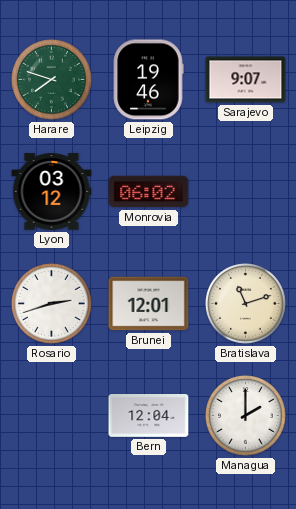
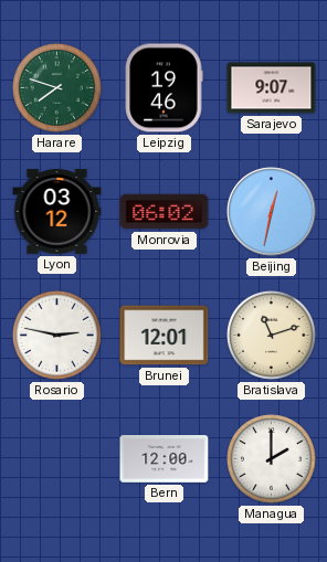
Beijing: none -> 12:32
Rosario: 2:42 -> 2:47
Bern: 12:04 -> 12:00
